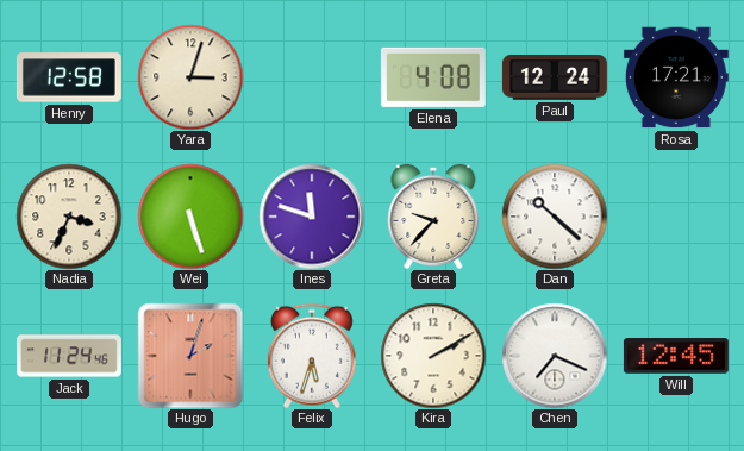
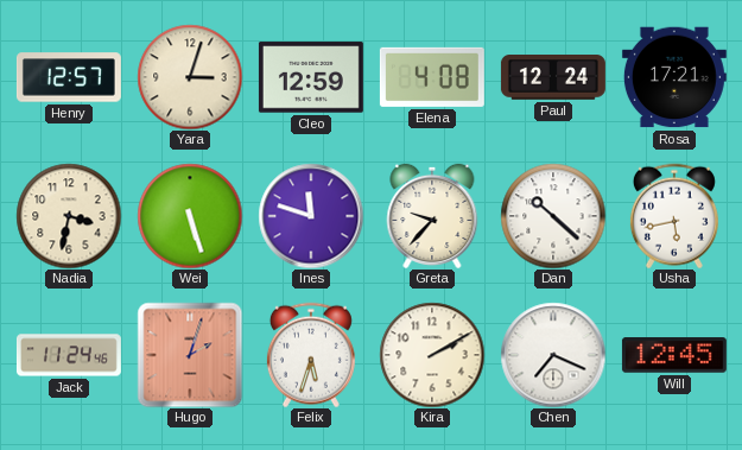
Henry: 12:58 -> 12:57
Cleo: none -> 12:59
Nadia: 3:34 -> 3:32
Usha: none -> 5:43
